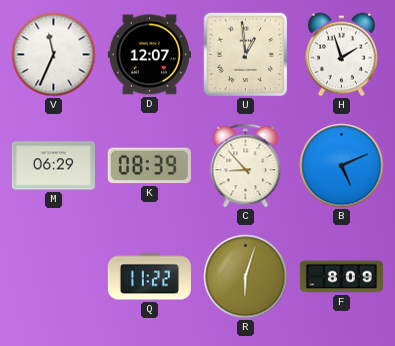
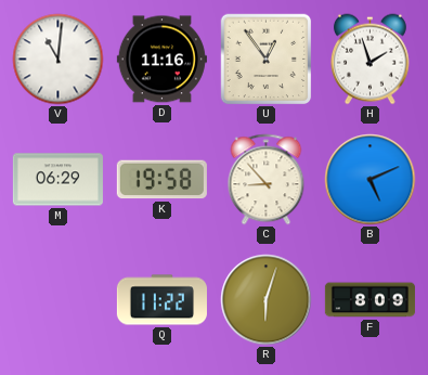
V: 11:34 -> 11:01
D: 12:07 -> 11:16
U: 12:59 -> 12:54
K: 08:39 -> 19:58
